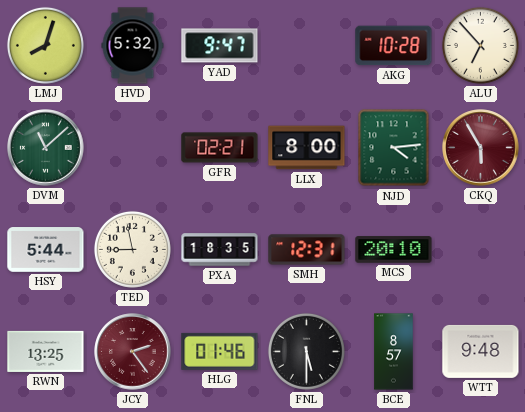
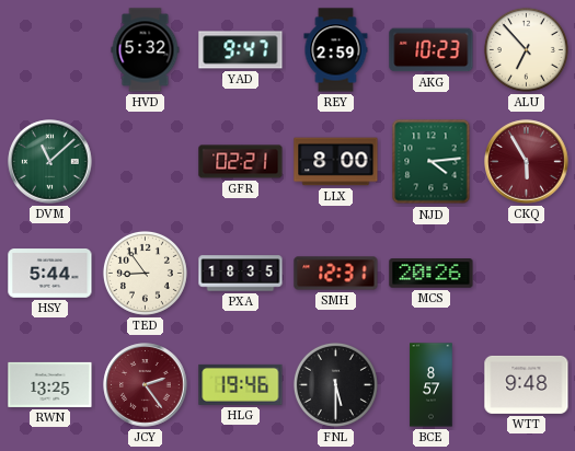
LMJ: 8:03 -> none
REY: none -> 2:59
AKG: 10:28 -> 10:23
TED: 8:58 -> 8:54
MCS: 20:10 -> 20:26
HLG: 01:46 -> 19:46
